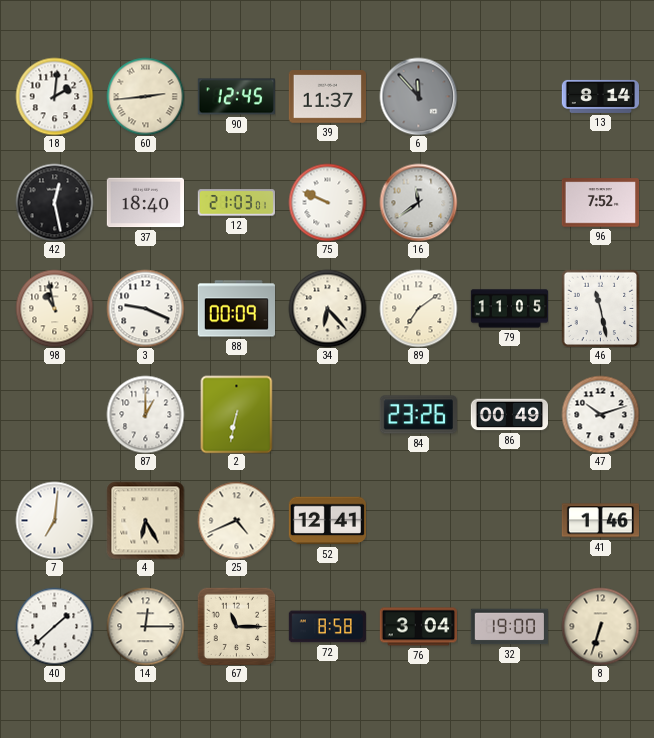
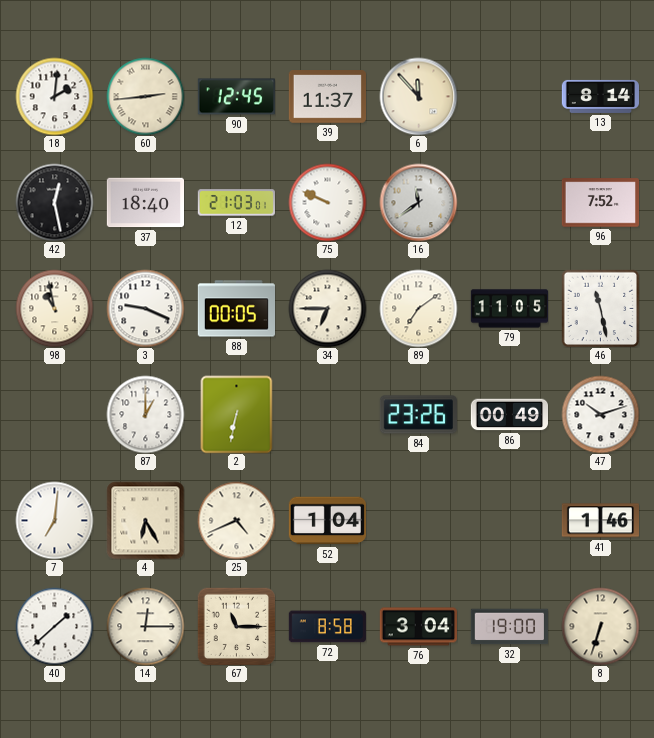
6 dial: grey -> cream
88: 00:09 -> 00:05
34: 6:23 -> 6:45
52: 12:41 -> 1:04
